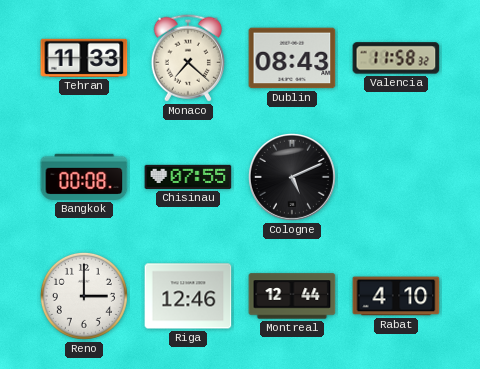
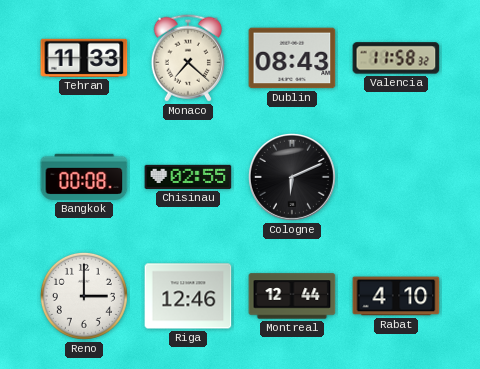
Chisinau: 07:55 -> 02:55
Cologne: 5:11 -> 6:11
